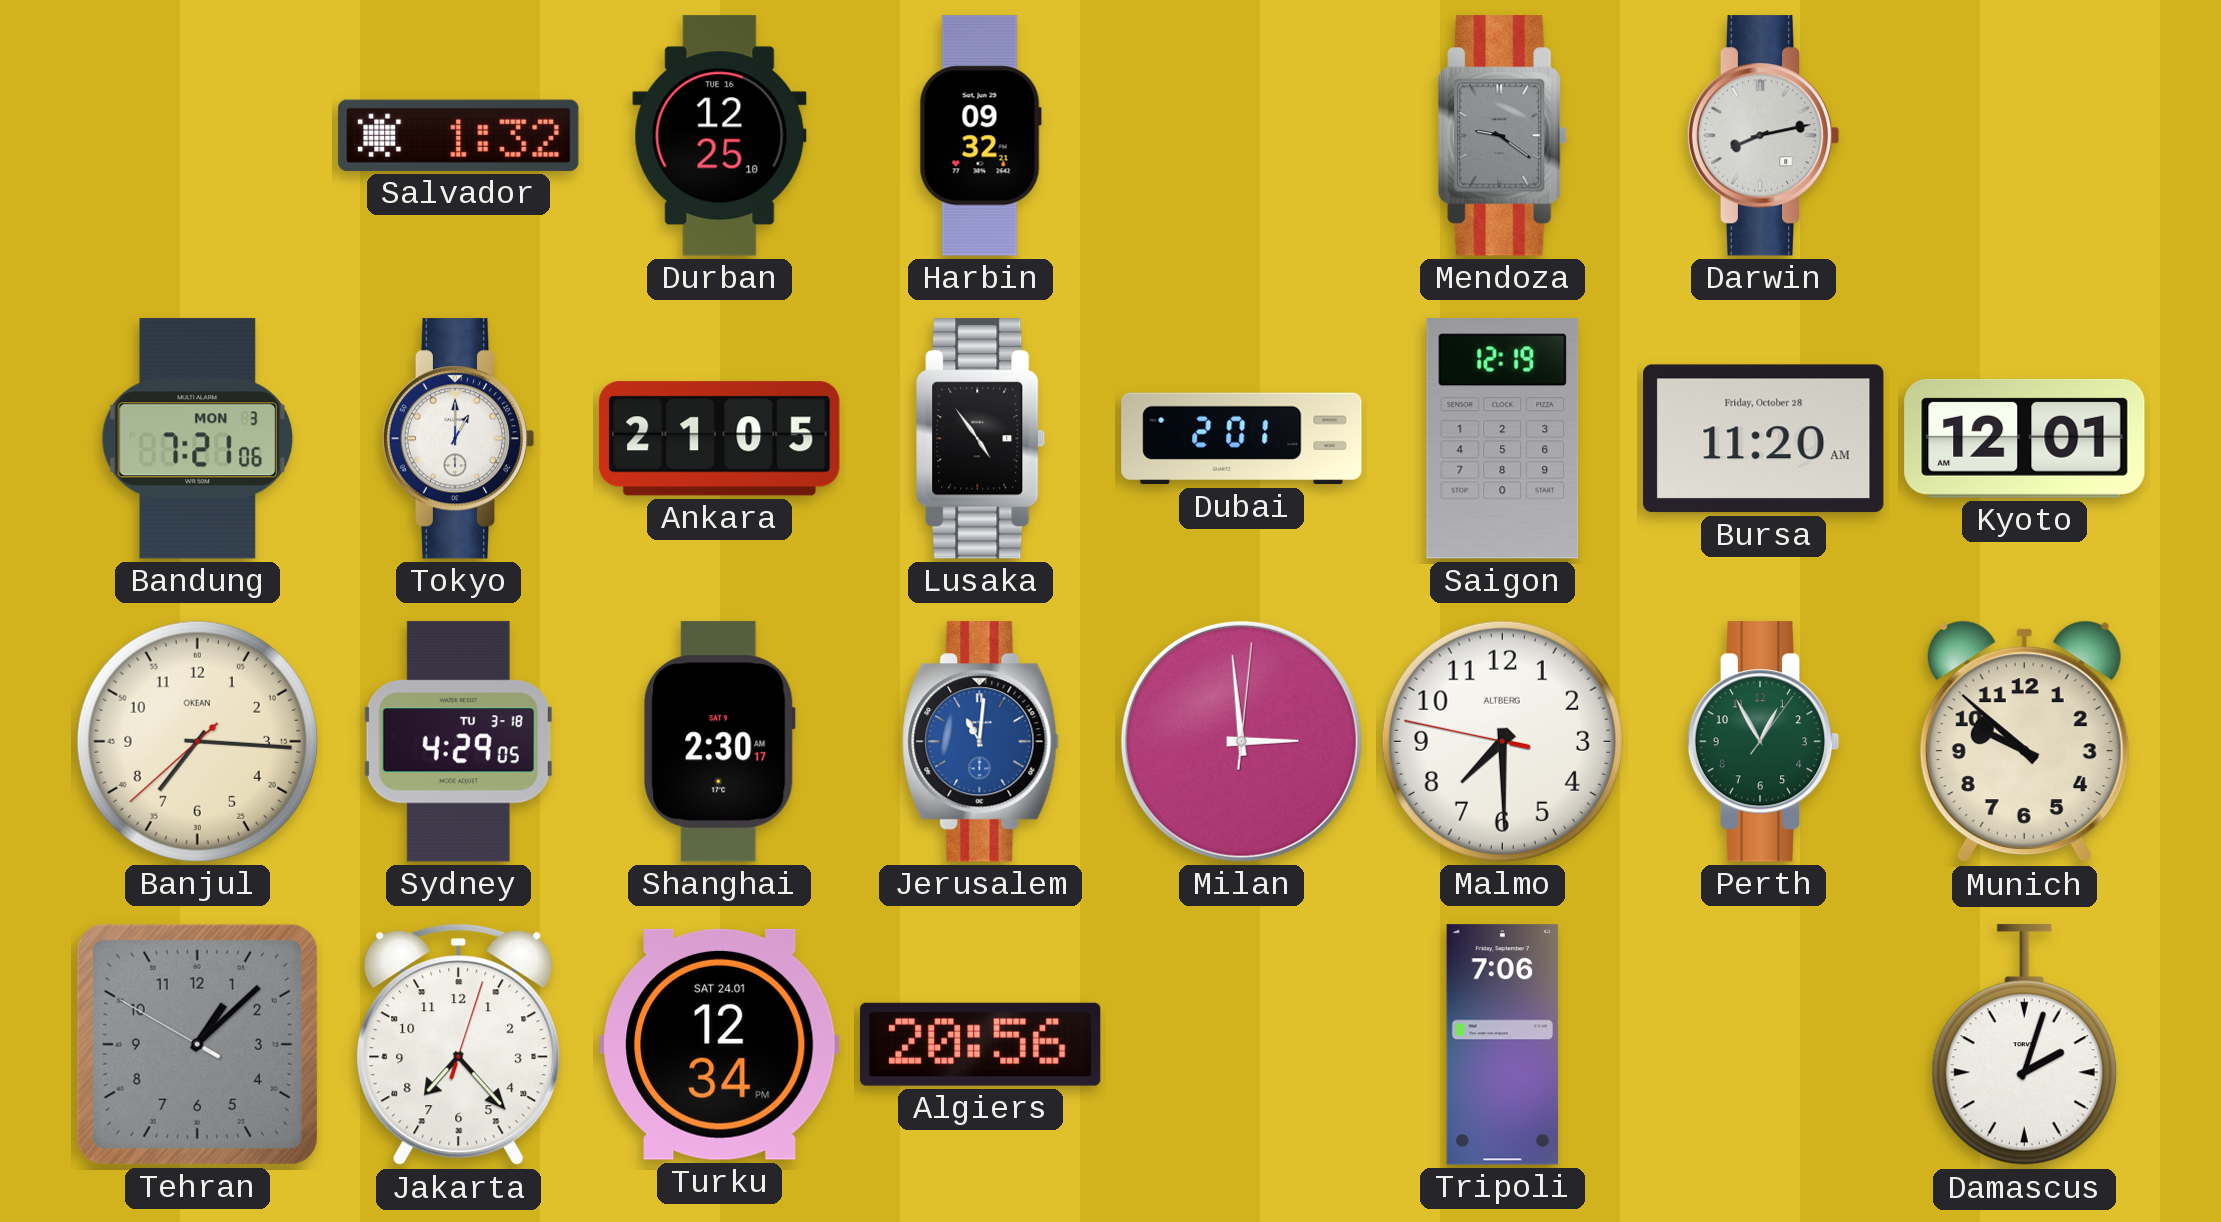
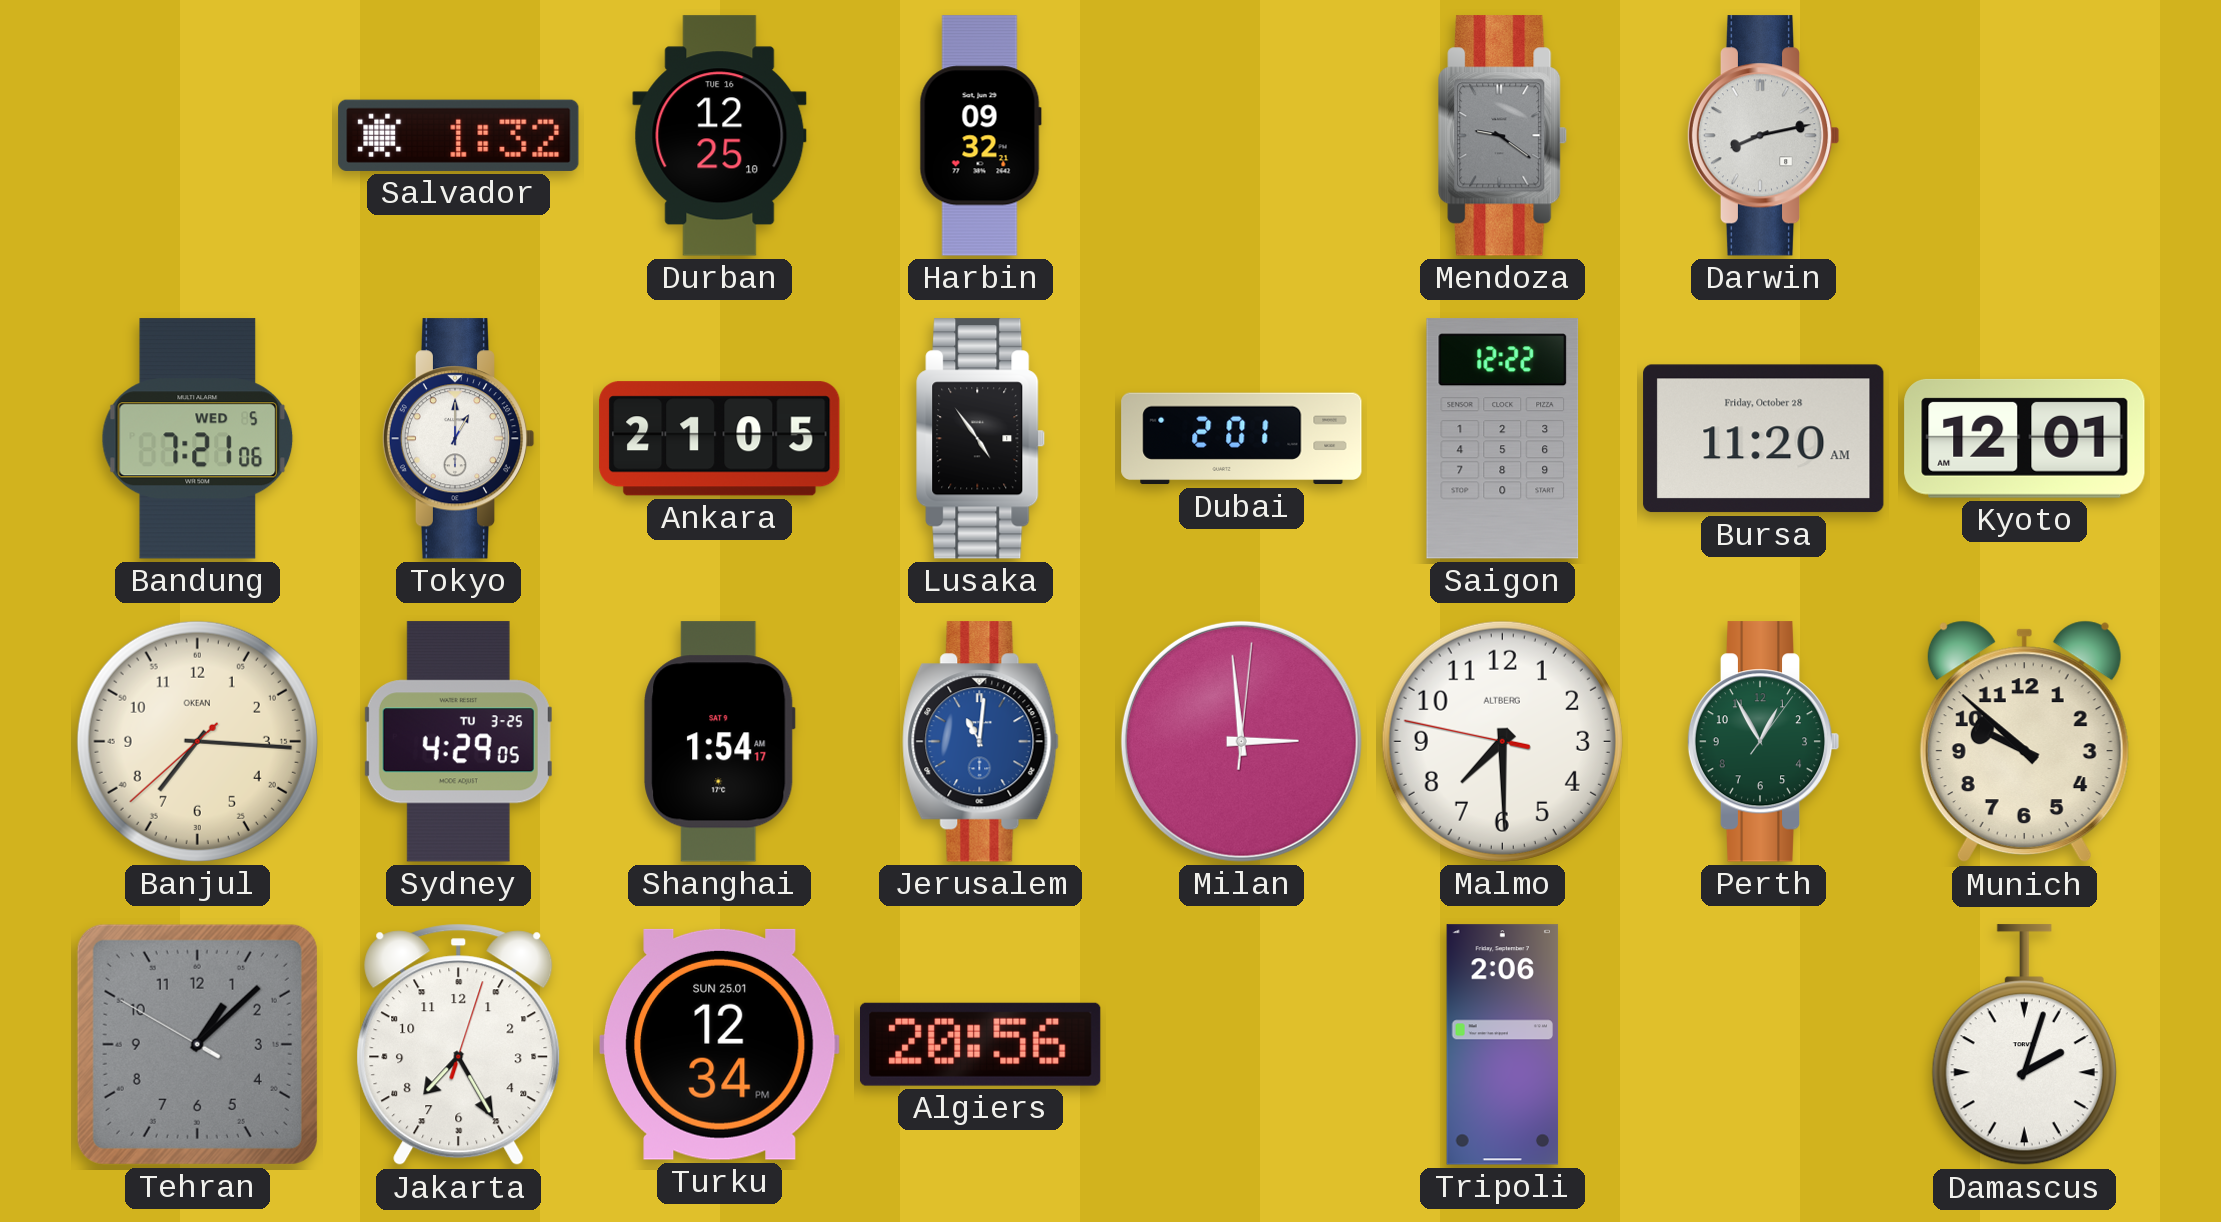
Bandung date: MON 3 -> WED 5
Saigon: 12:19 -> 12:22
Sydney date: TU 3-18 -> TU 3-25
Shanghai: 2:30 -> 1:54
Jakarta: 7:23 -> 7:25
Turku date: SAT 24.01 -> SUN 25.01
Tripoli: 7:06 -> 2:06
